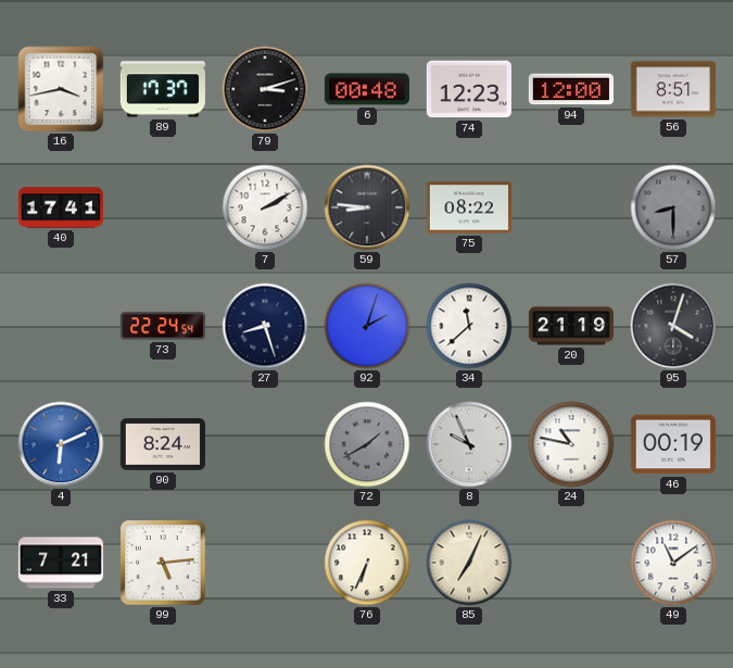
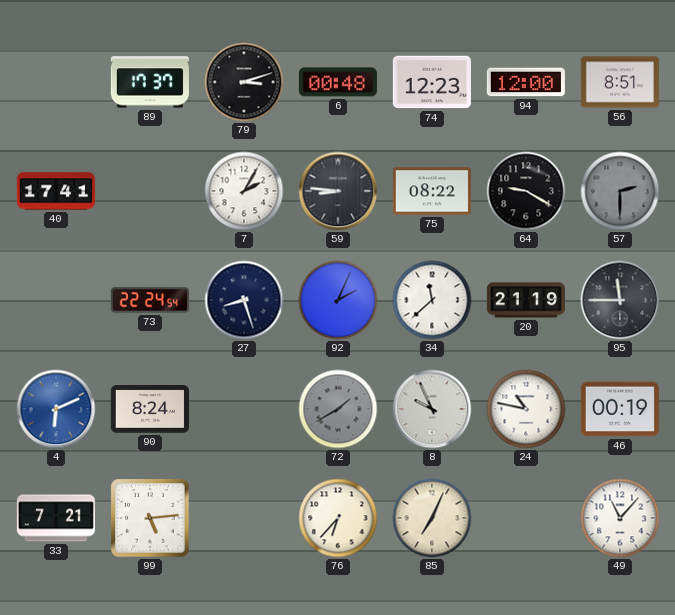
16: 3:43 -> none
7: 2:10 -> 2:05
64: none -> 9:20
57: 8:30 -> 2:30
92: 2:03 -> 2:04
95: 4:03 -> 11:45
76: 6:34 -> 6:37
49: 11:09 -> 11:07
